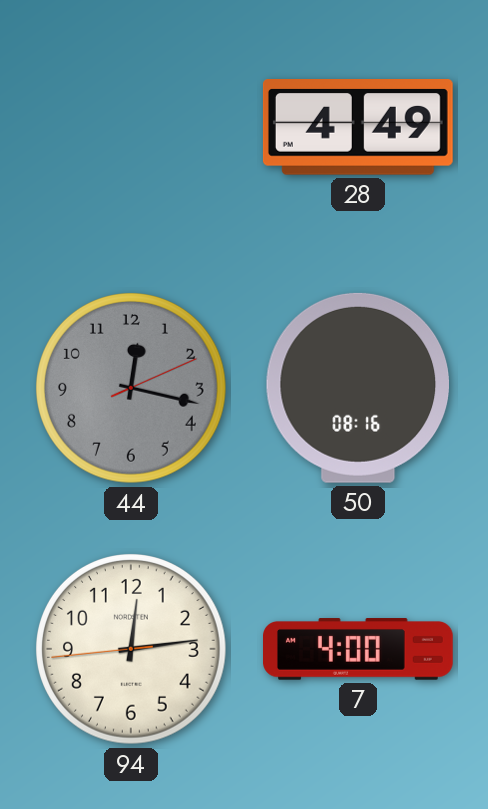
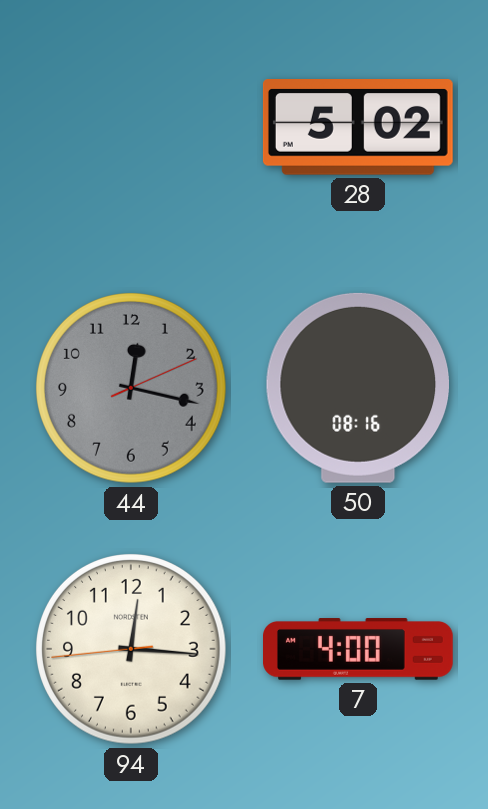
28: 4:49 -> 5:02
94: 12:13 -> 12:15
